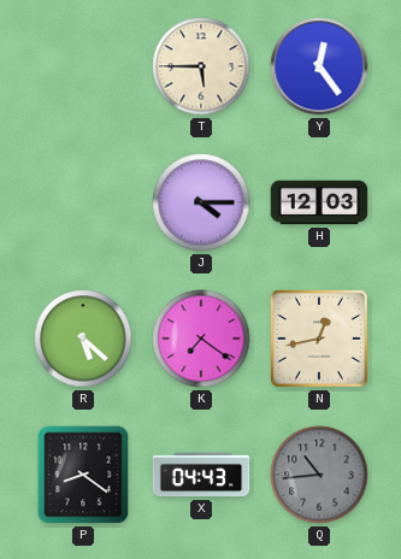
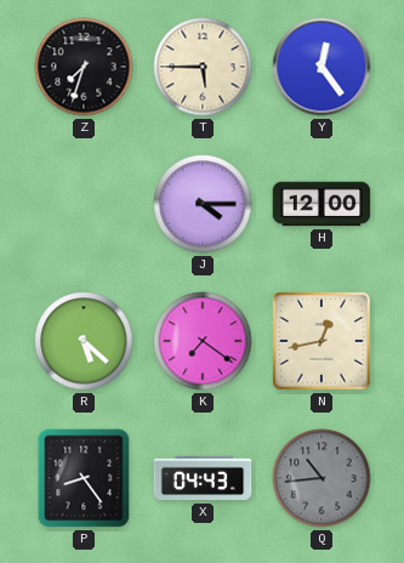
Z: none -> 7:33
H: 12:03 -> 12:00
P: 8:21 -> 8:24
